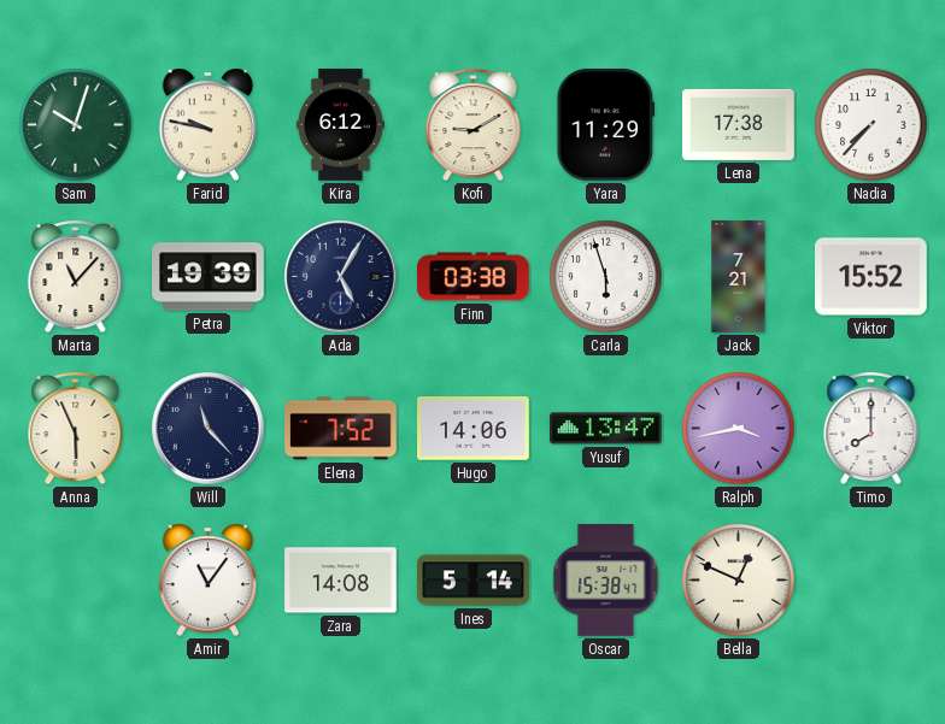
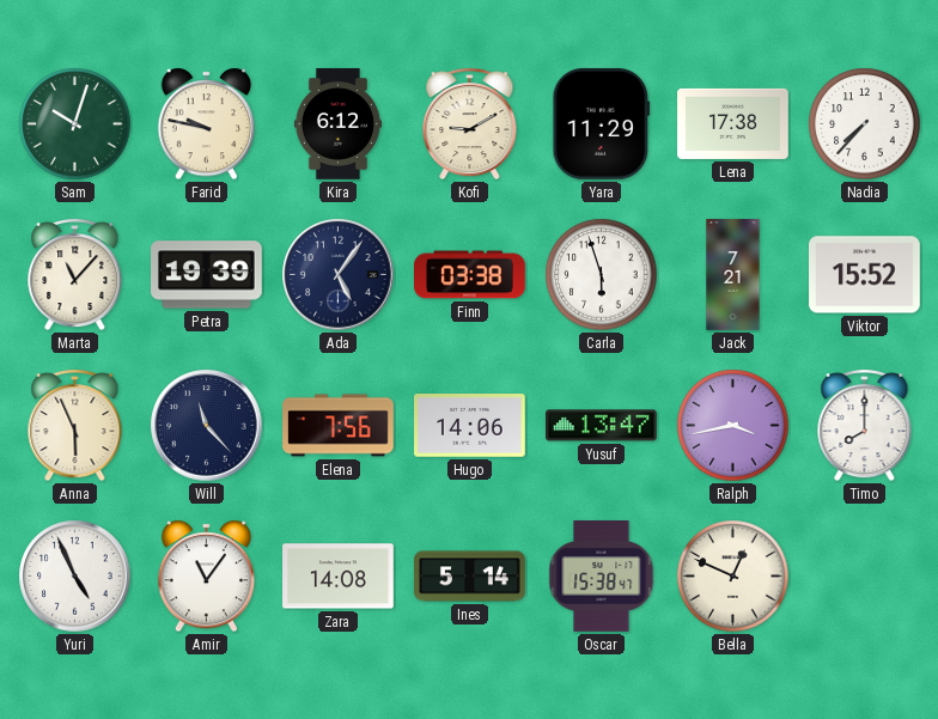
Ada: 5:05 -> 5:06
Elena: 7:52 -> 7:56
Yuri: none -> 4:56
